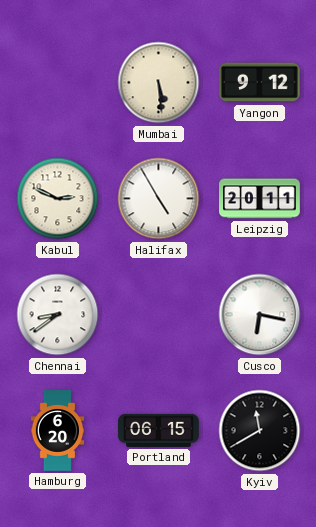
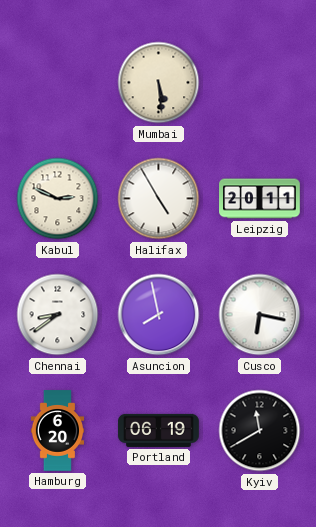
Yangon: 9:12 -> none
Asuncion: none -> 7:58
Portland: 06:15 -> 06:19
